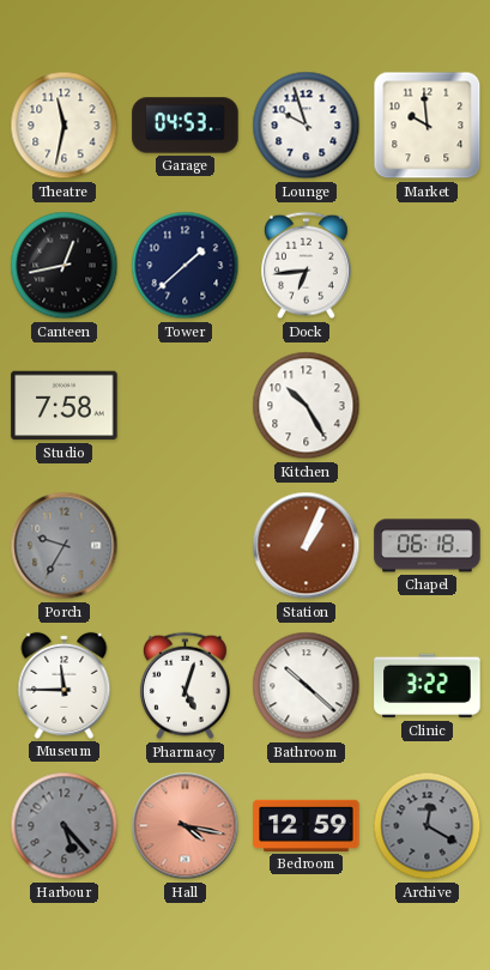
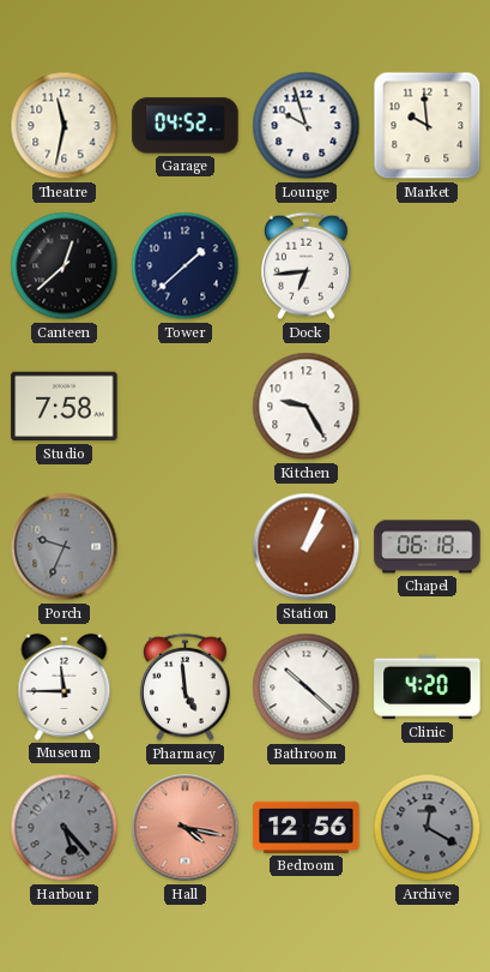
Garage: 04:53 -> 04:52
Canteen: 12:43 -> 12:38
Kitchen: 10:25 -> 9:25
Porch: 9:35 -> 9:34
Pharmacy: 5:03 -> 4:59
Clinic: 3:22 -> 4:20
Bedroom: 12:59 -> 12:56
